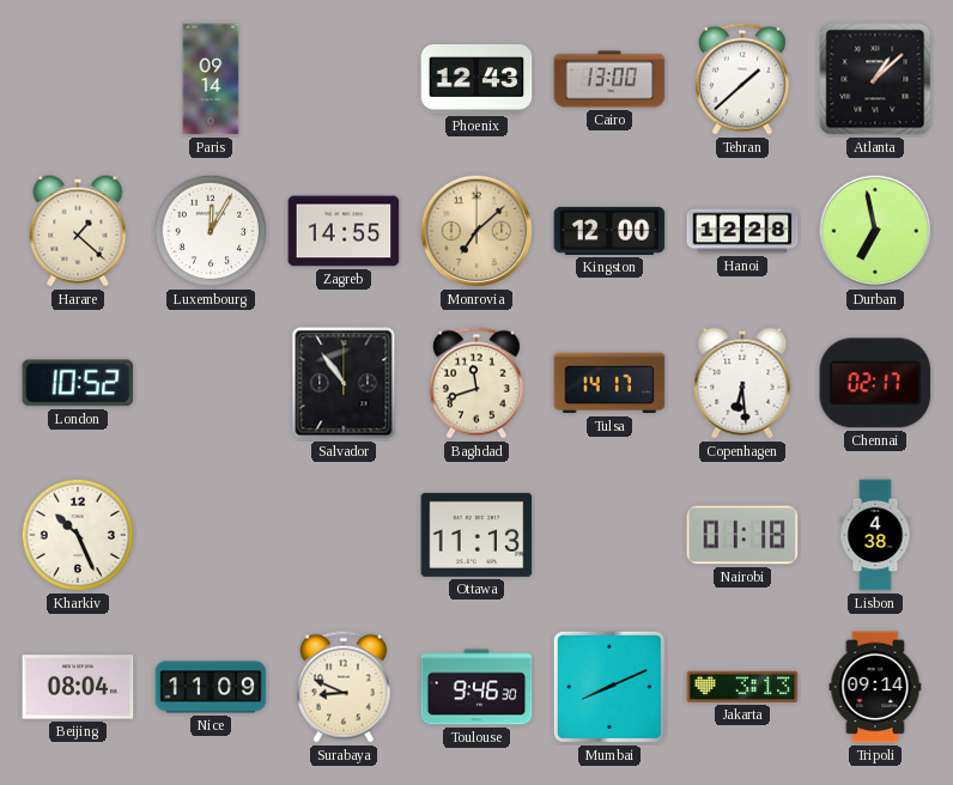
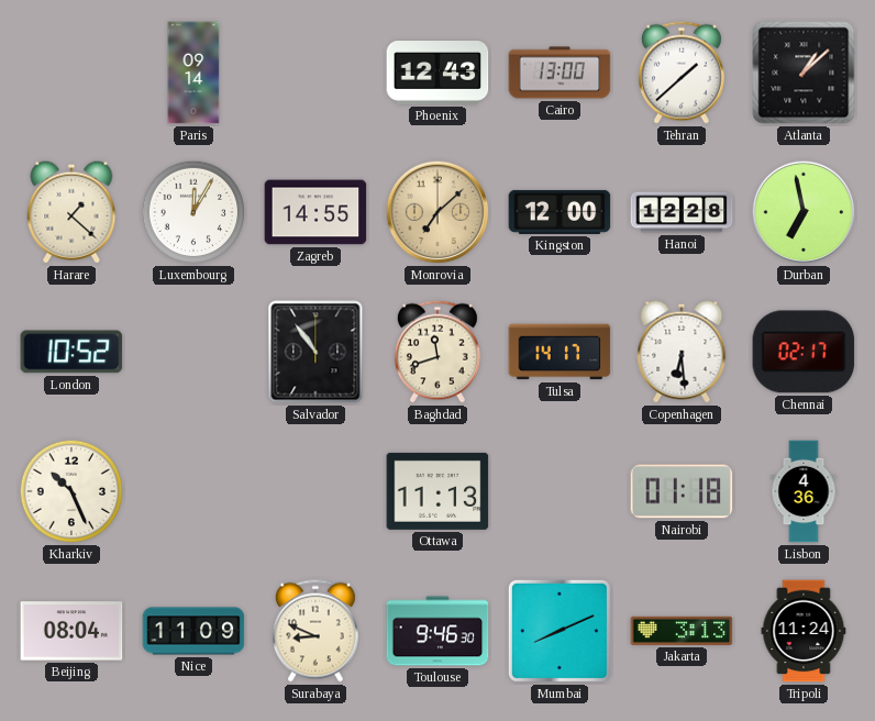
Lisbon: 4:38 -> 4:36
Tripoli: 09:14 -> 11:24
